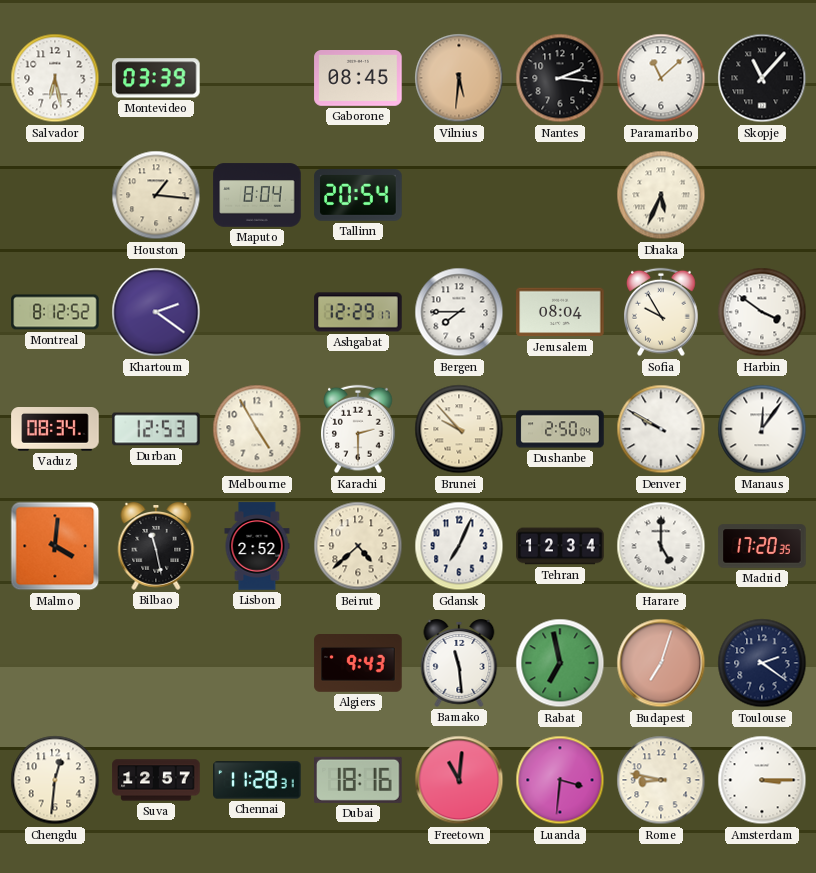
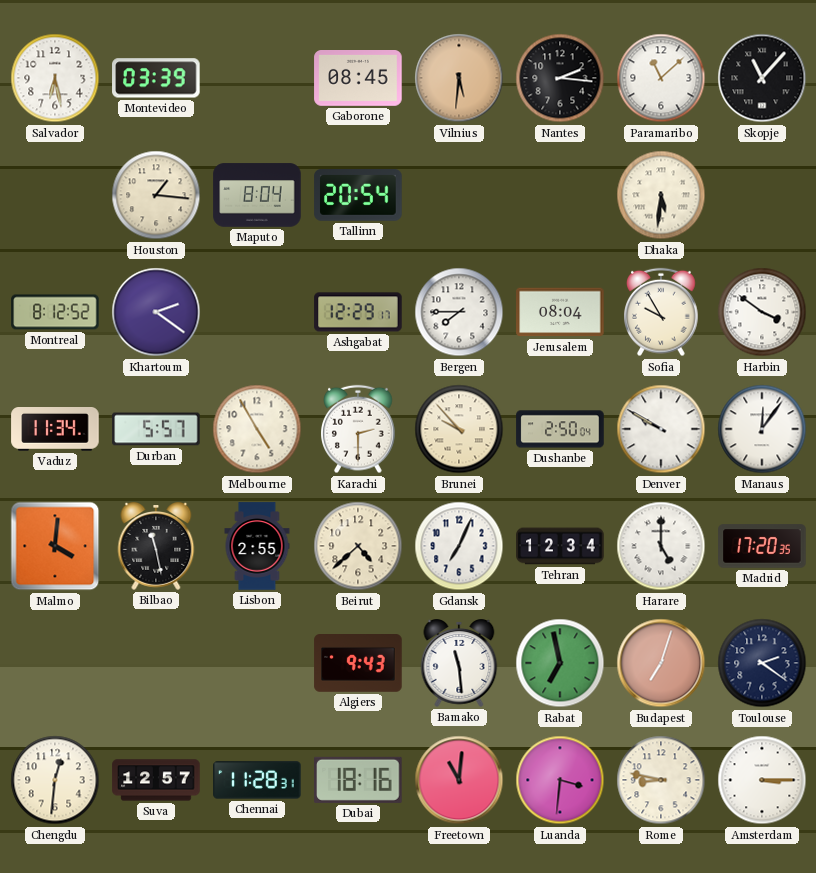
Dhaka: 5:34 -> 5:31
Vaduz: 08:34 -> 11:34
Durban: 12:53 -> 5:57
Lisbon: 2:52 -> 2:55
